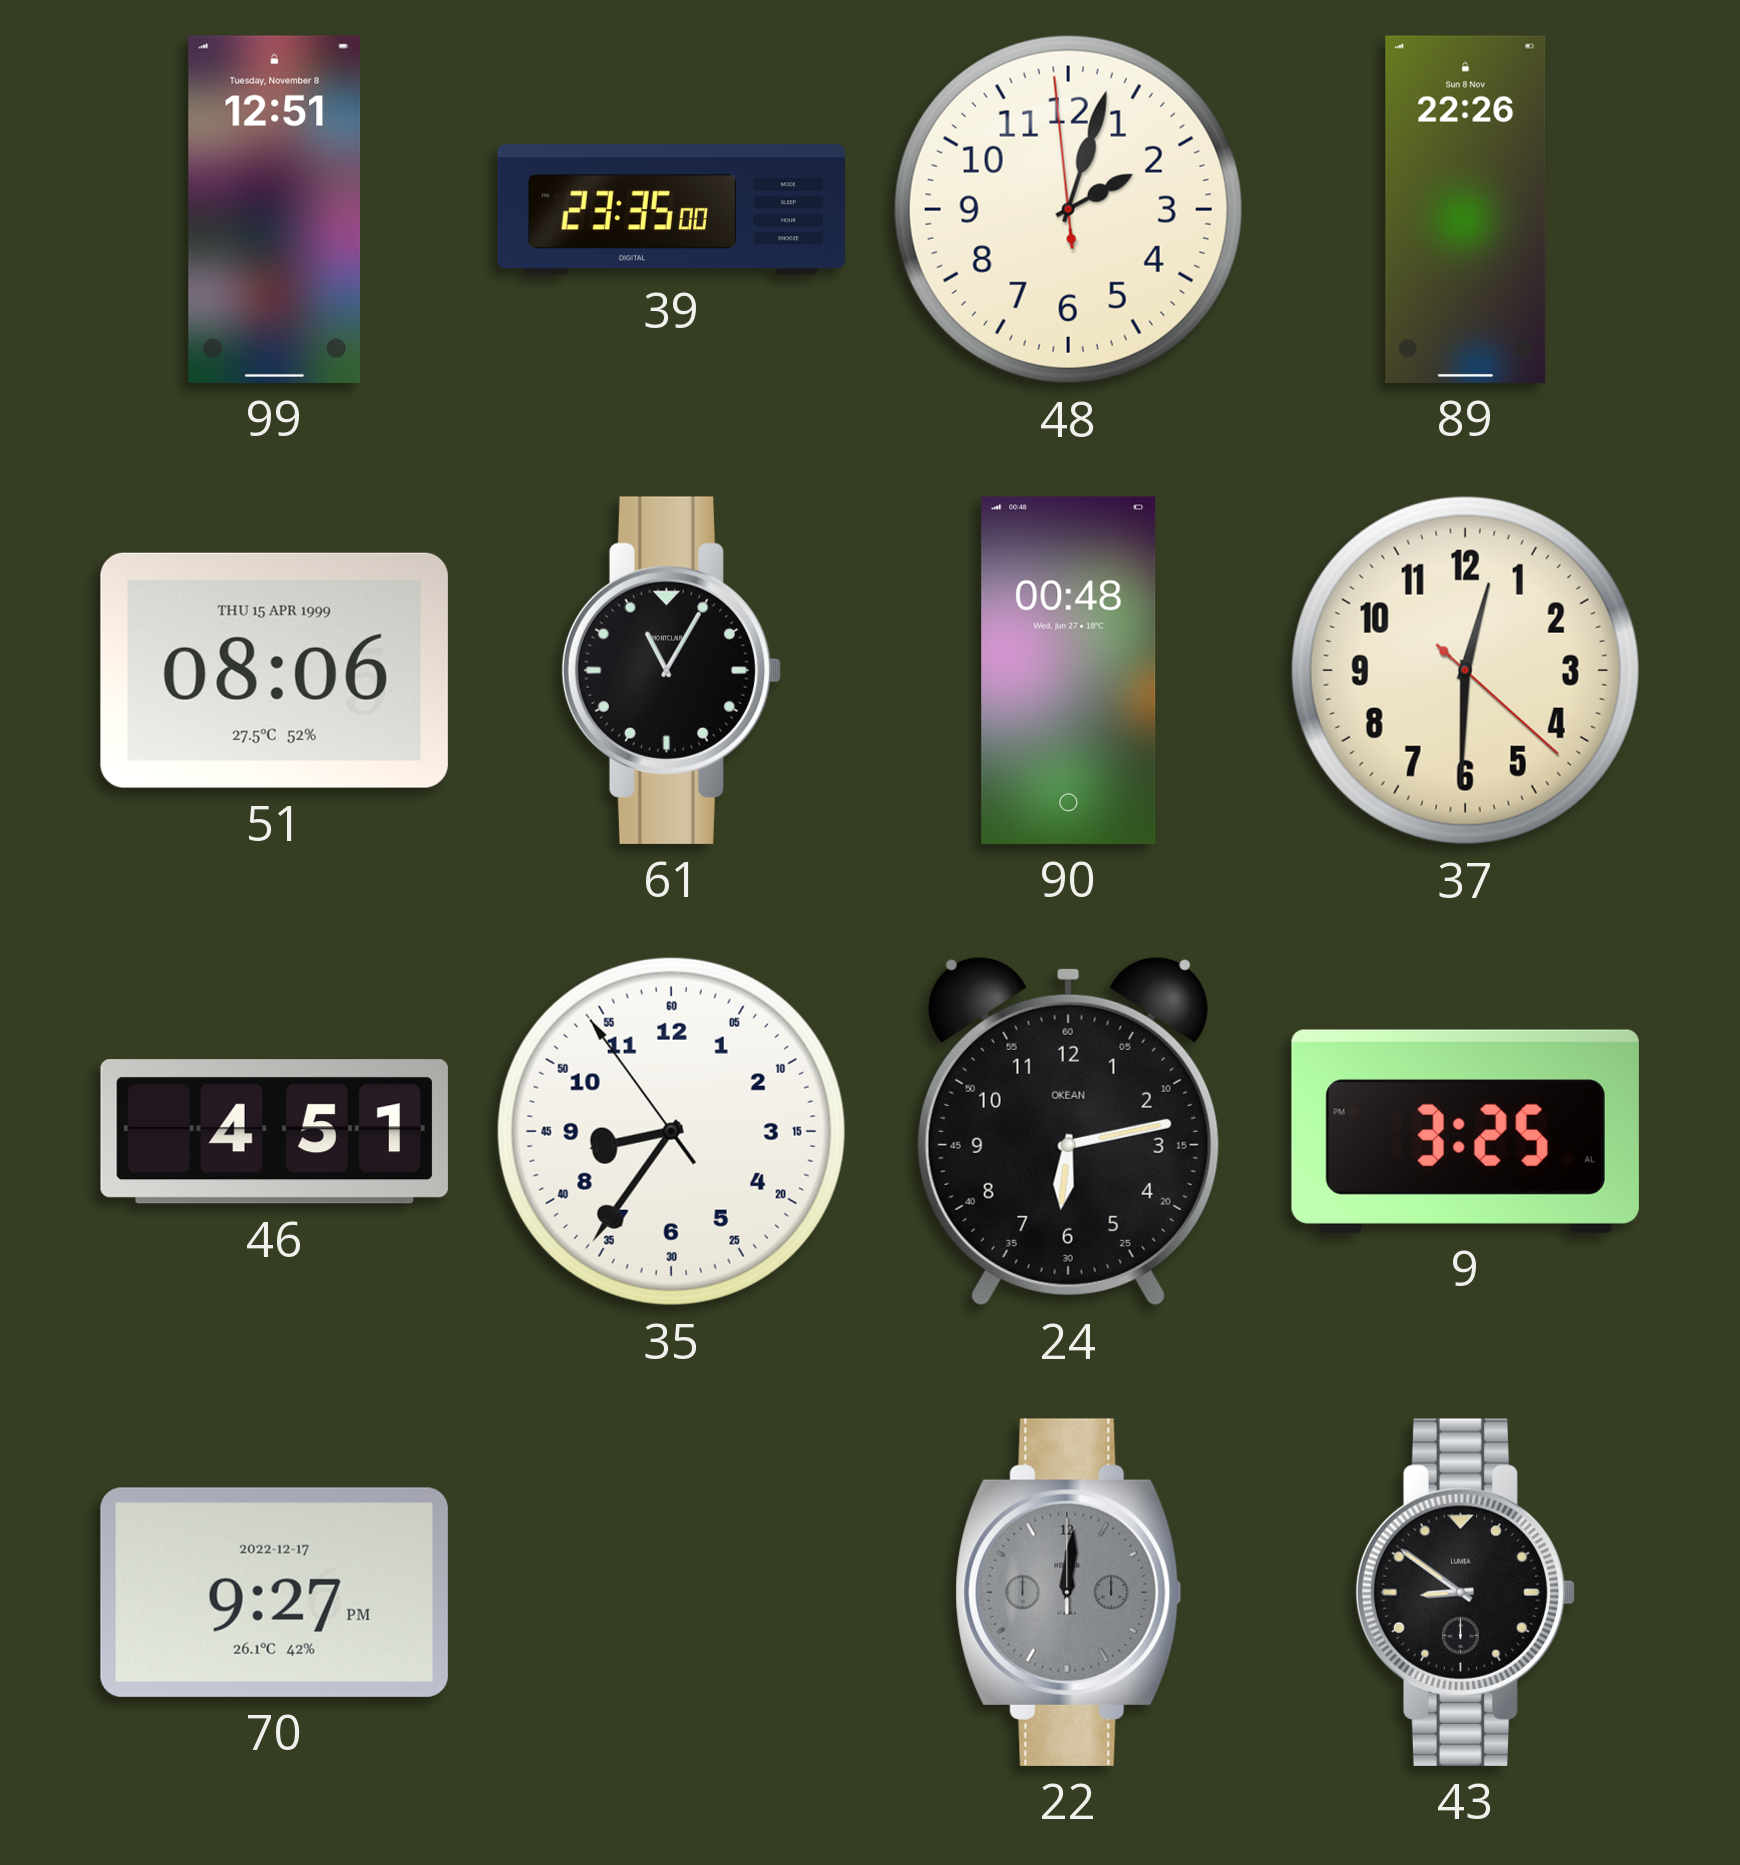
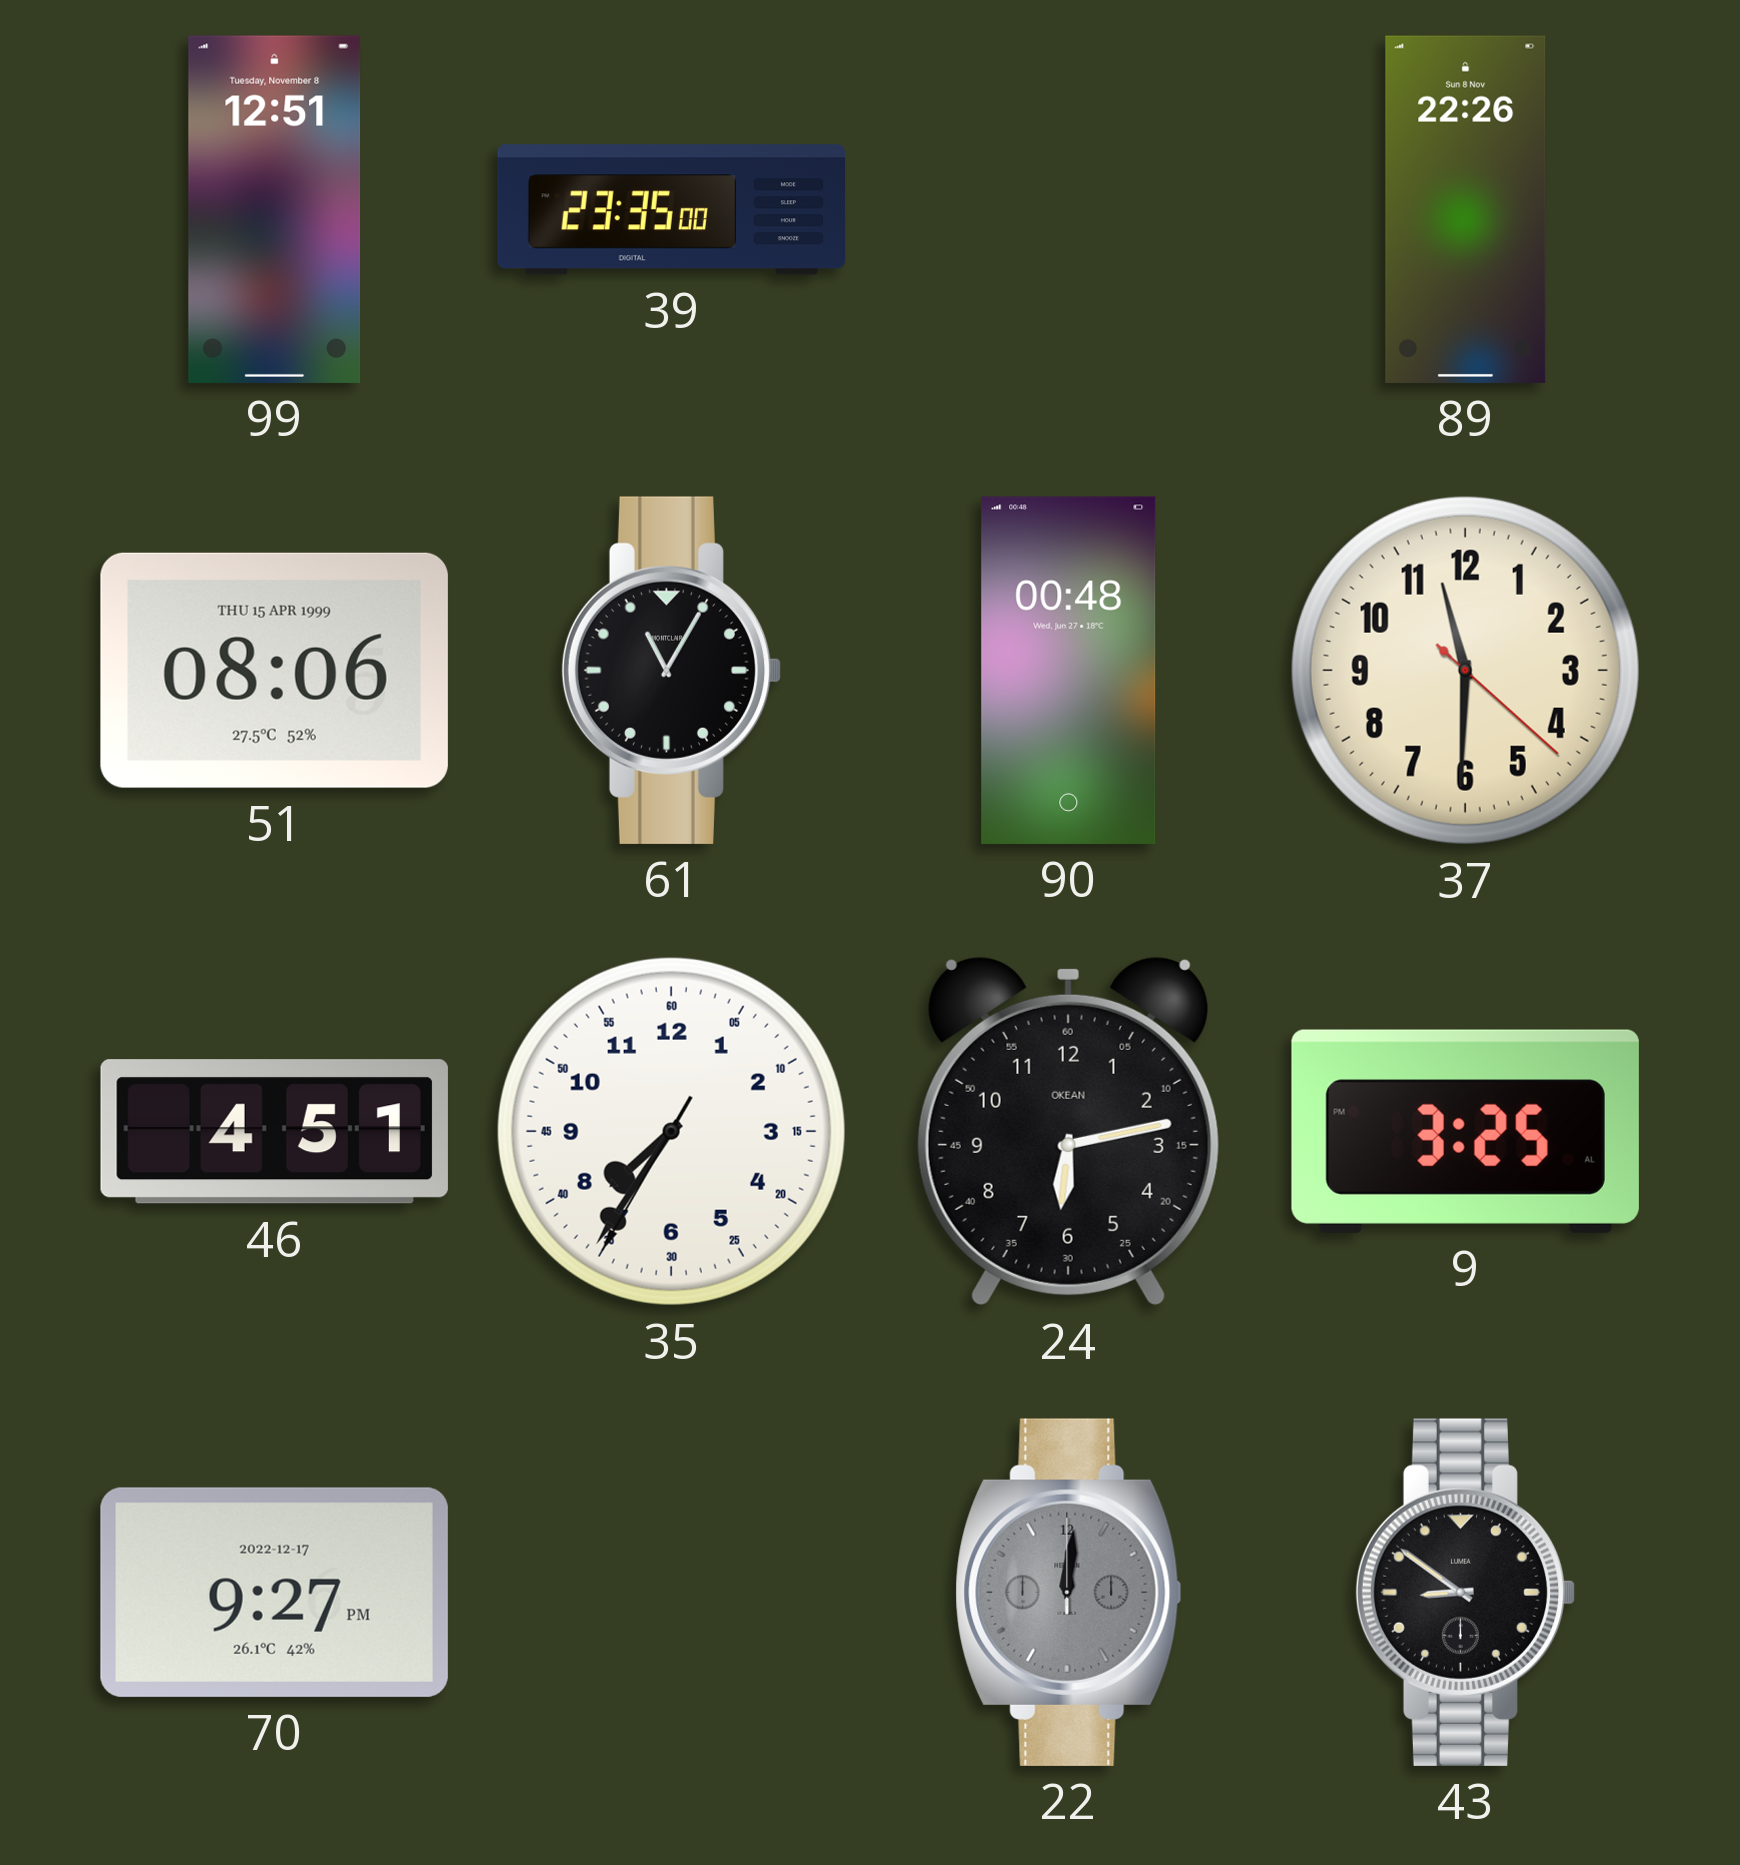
48: 2:02 -> none
37: 12:30 -> 11:30
35: 8:35 -> 7:35
